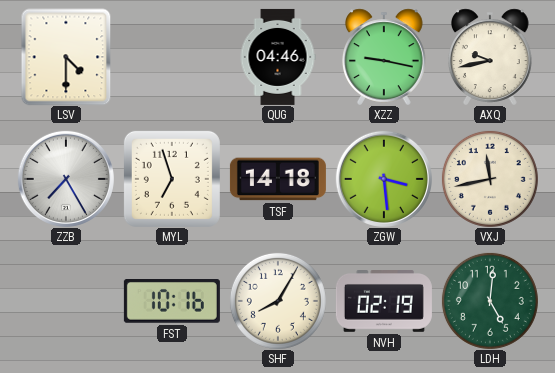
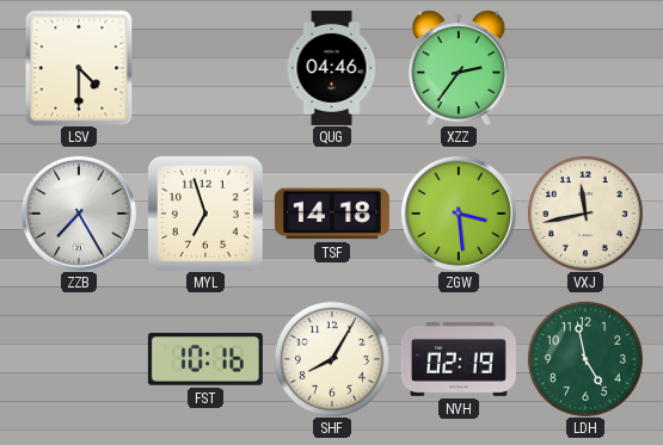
XZZ: 9:17 -> 2:36
AXQ: 9:43 -> none
LDH: 5:01 -> 4:58
